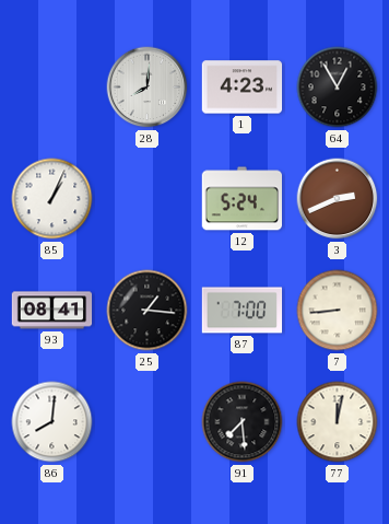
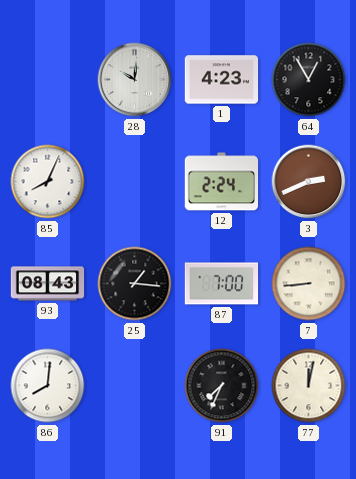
28: 8:01 -> 10:01
85: 1:04 -> 8:04
12: 5:24 -> 2:24
93: 08:41 -> 08:43
91: 7:29 -> 7:34
